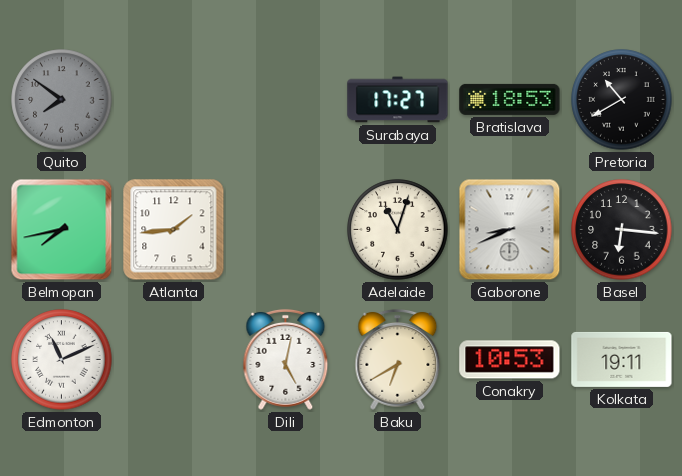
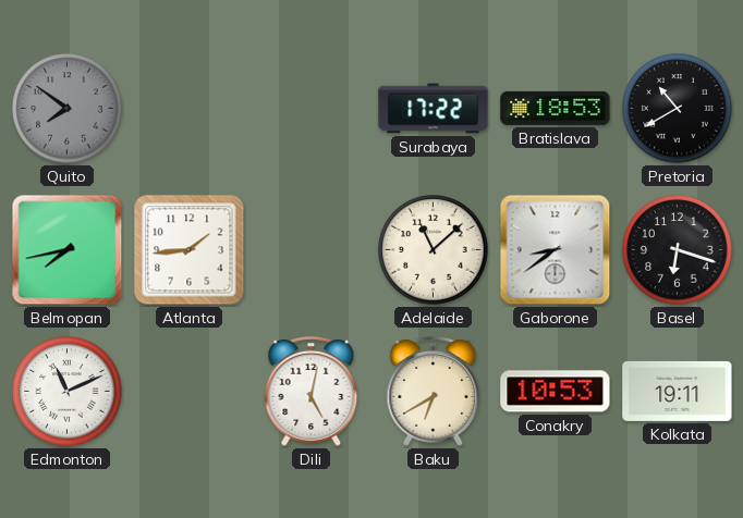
Surabaya: 17:27 -> 17:22
Adelaide: 11:03 -> 11:08
Gaborone: 8:41 -> 8:39
Basel: 6:16 -> 6:18
